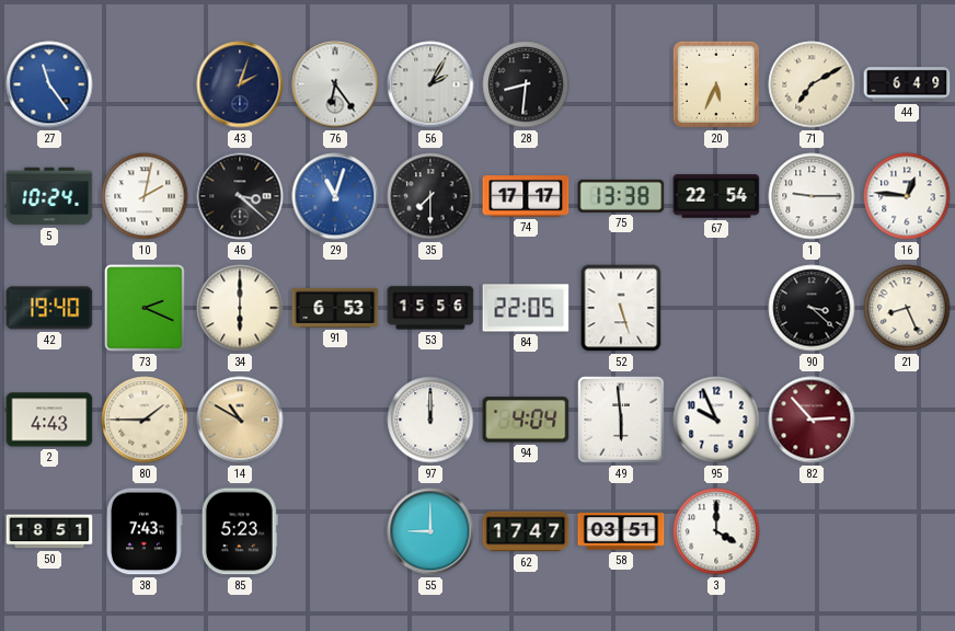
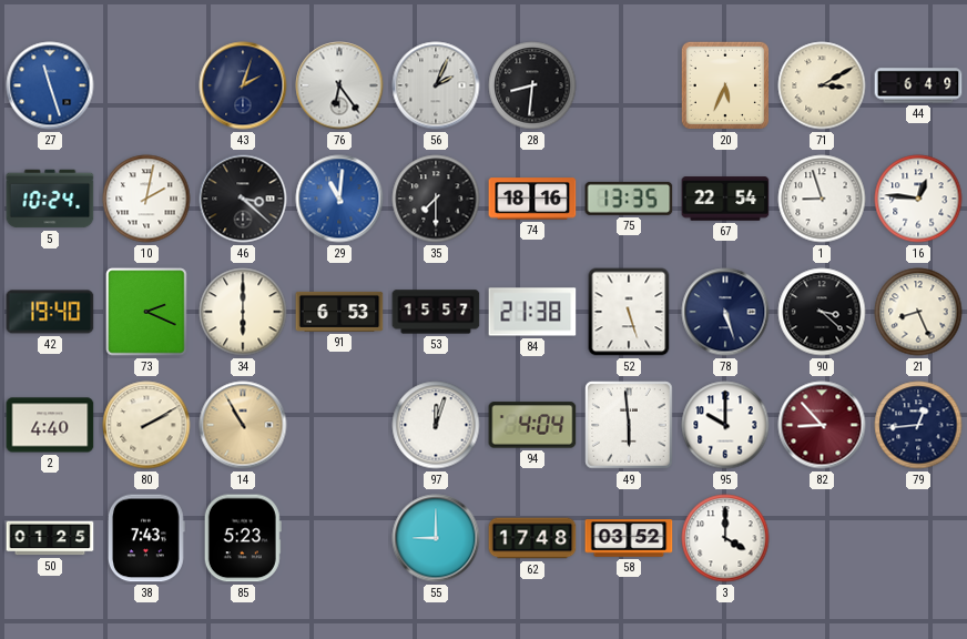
27: 11:24 -> 11:27
56: 2:05 -> 2:04
71: 7:10 -> 3:10
29: 11:03 -> 11:01
74: 17:17 -> 18:16
75: 13:38 -> 13:35
1: 9:15 -> 8:57
53: 15:56 -> 15:57
84: 22:05 -> 21:38
78: none -> 5:27
2: 4:43 -> 4:40
80: 1:45 -> 2:10
14: 10:50 -> 10:55
97: 12:00 -> 12:03
95: 9:56 -> 10:00
82: 2:53 -> 8:53
79: none -> 12:44
50: 18:51 -> 01:25
62: 17:47 -> 17:48
58: 03:51 -> 03:52
